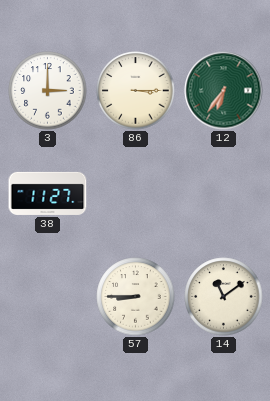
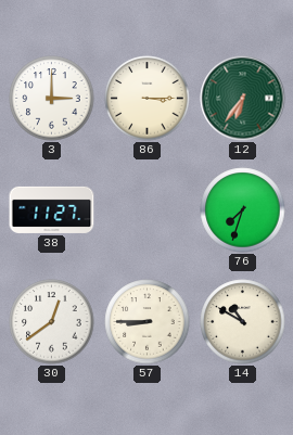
76: none -> 7:33
30: none -> 12:39
14: 11:09 -> 10:50
